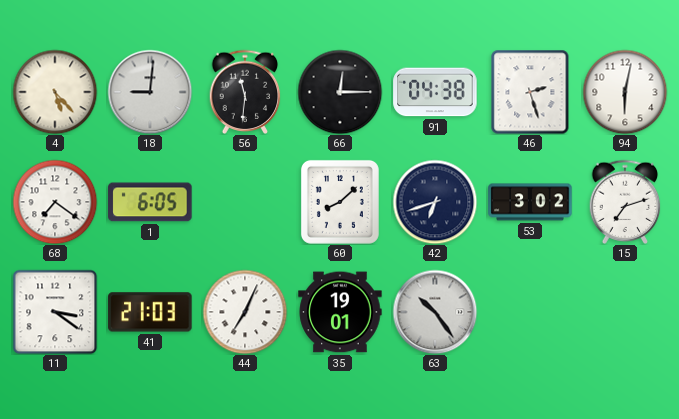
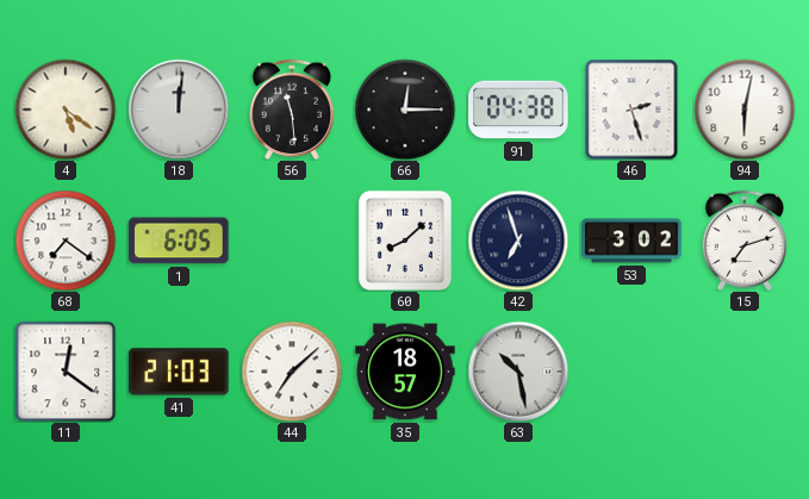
4: 5:23 -> 5:21
18: 9:01 -> 12:01
56: 11:31 -> 11:29
42: 6:42 -> 6:57
11: 3:21 -> 12:21
44: 7:04 -> 7:08
35: 19:01 -> 18:57
63: 10:24 -> 10:28
